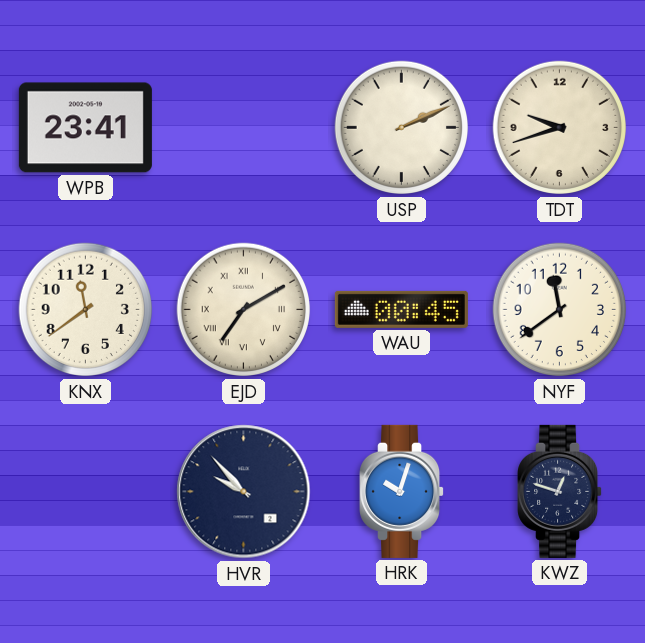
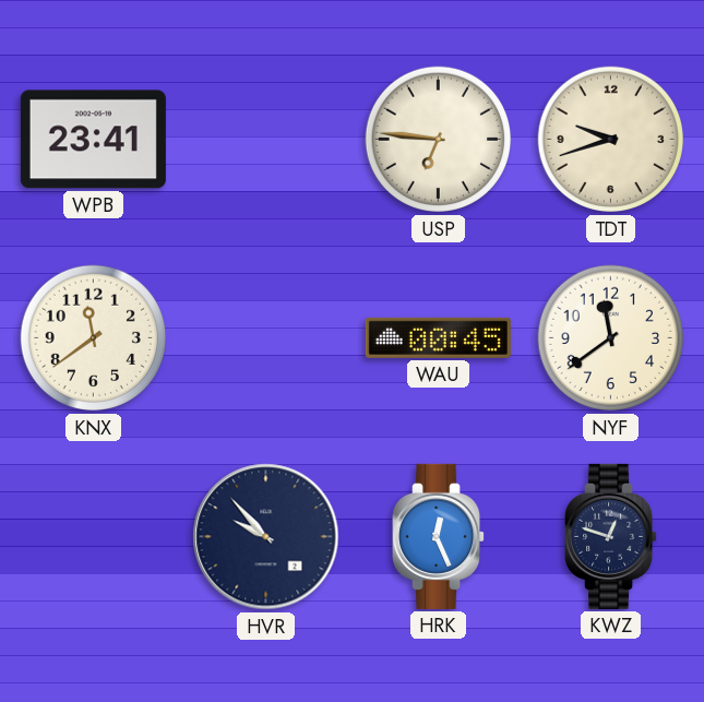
USP: 2:11 -> 6:46
EJD: 7:10 -> none
HRK: 10:03 -> 12:26
